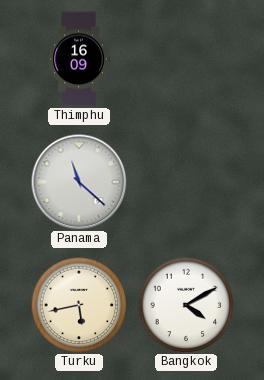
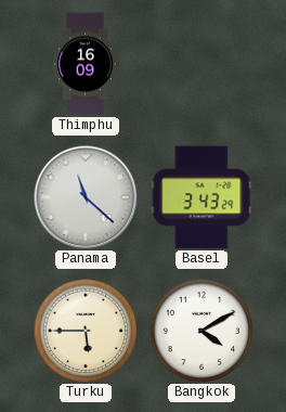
Basel: none -> 3:43
Turku: 5:43 -> 5:45
